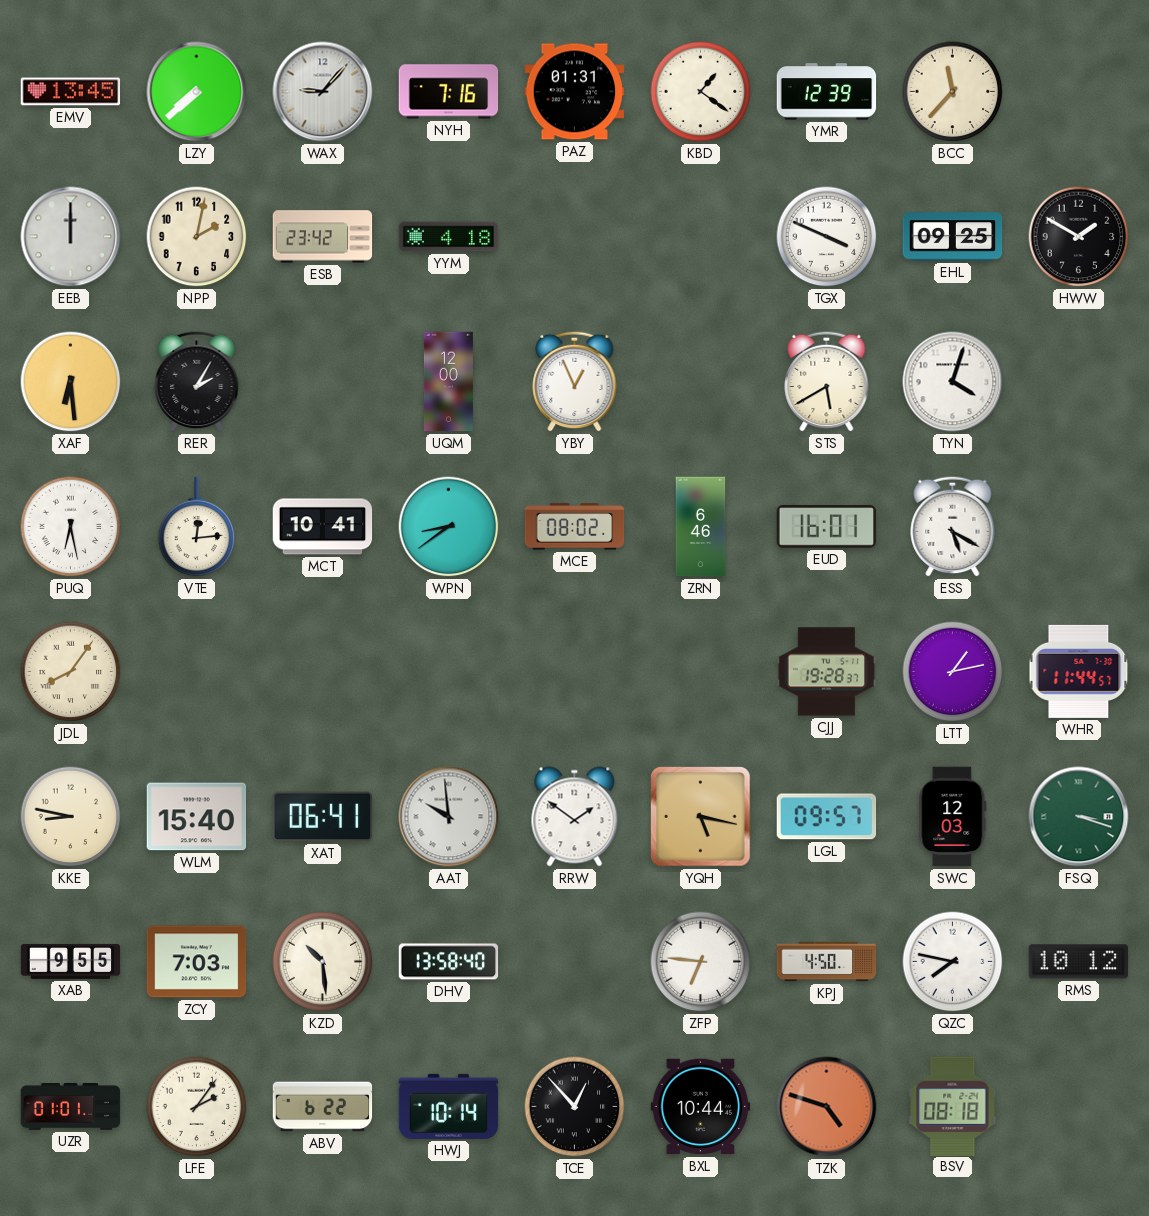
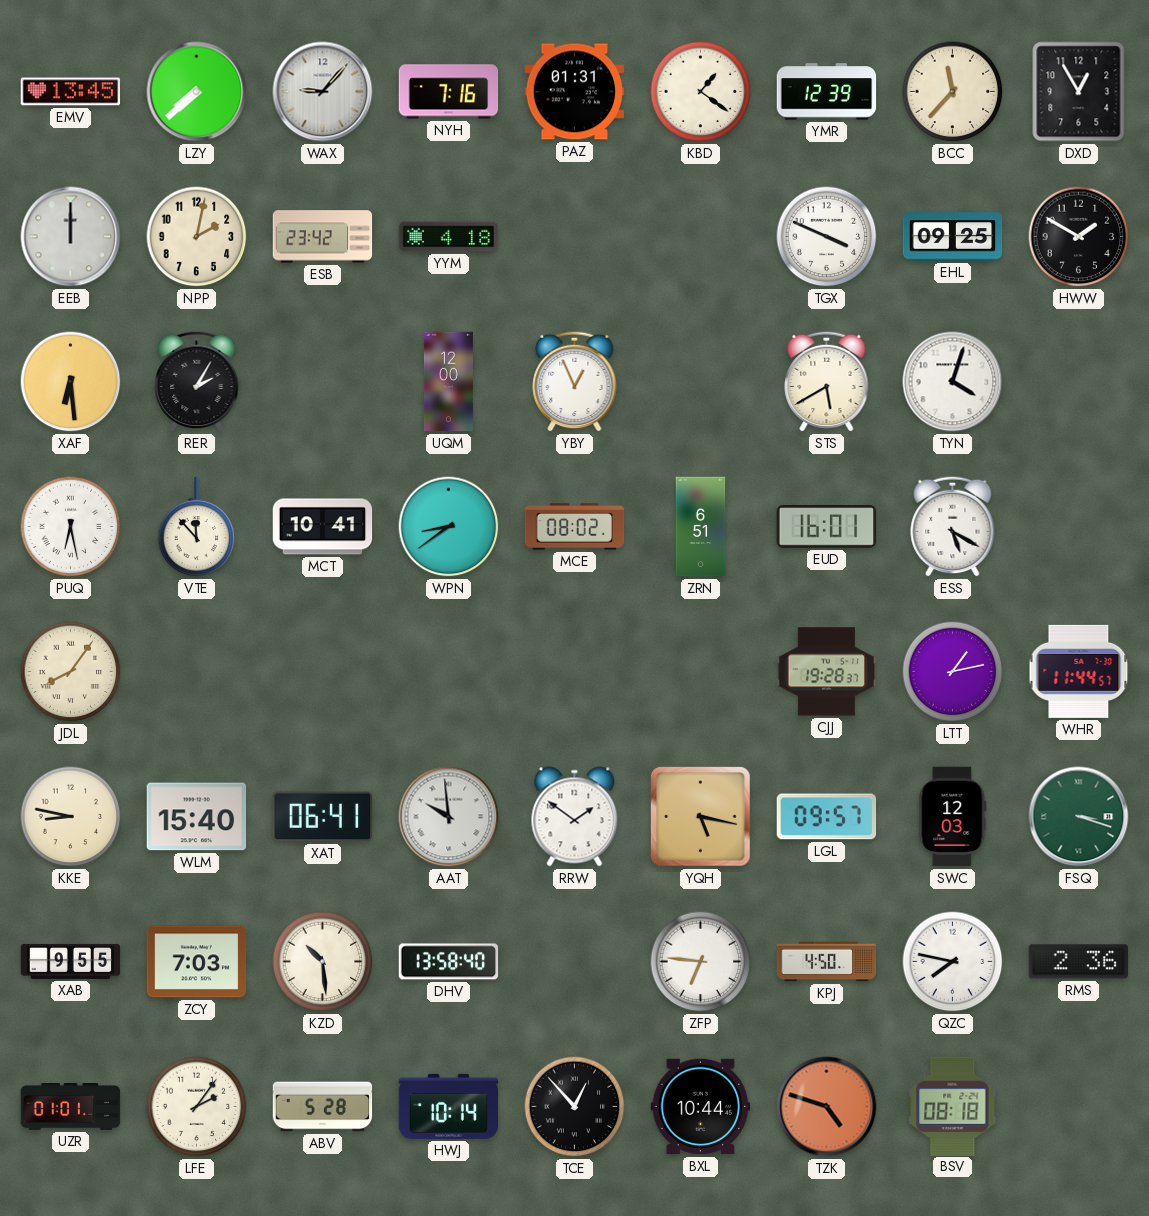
DXD: none -> 12:55
VTE: 12:14 -> 11:53
ZRN: 6:46 -> 6:51
RMS: 10:12 -> 2:36
ABV: 6:22 -> 5:28
